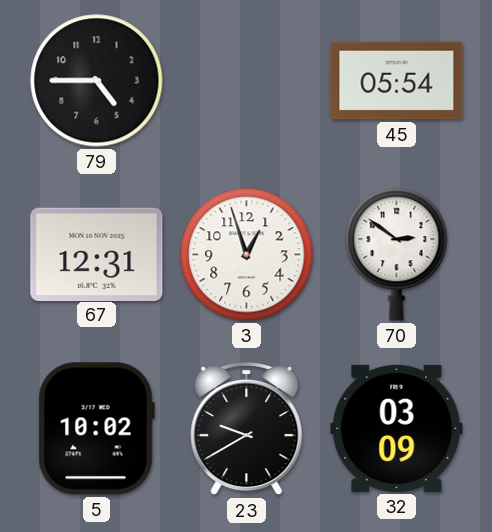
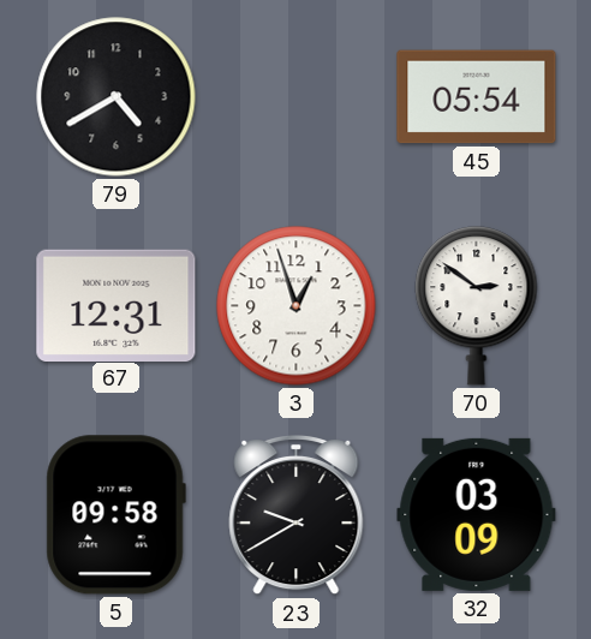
79: 4:45 -> 4:40
5: 10:02 -> 09:58
